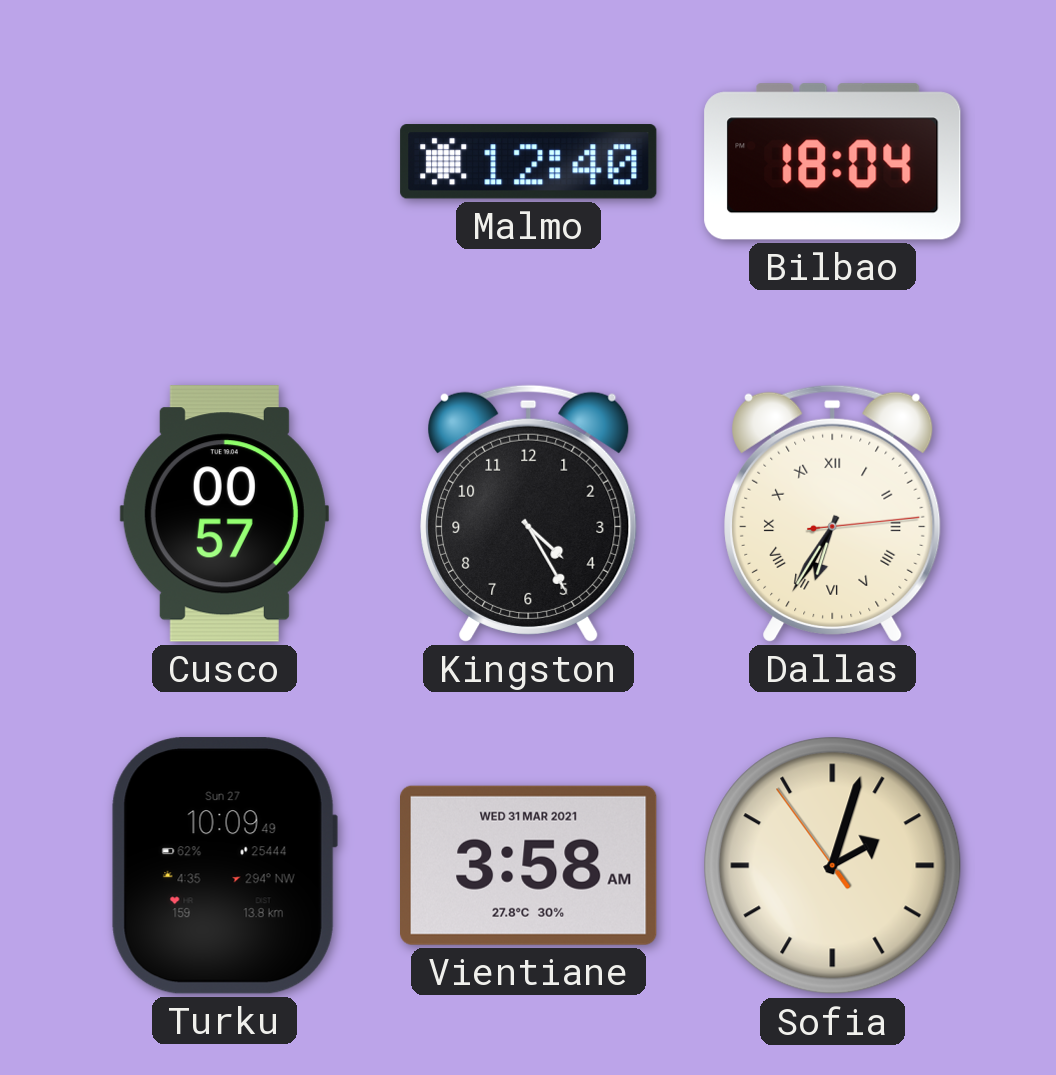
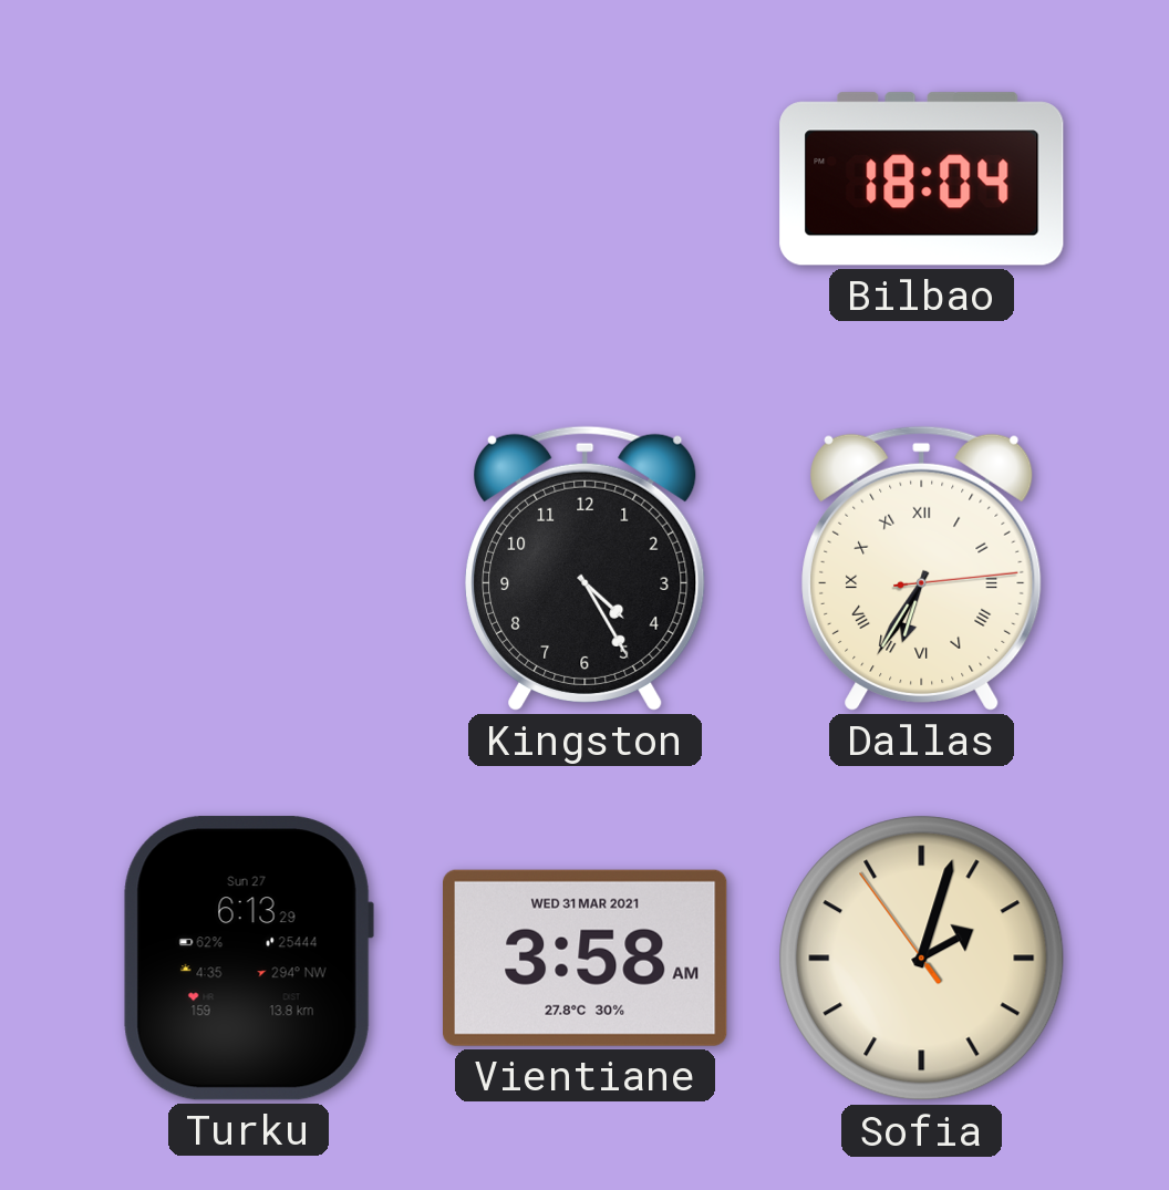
Malmo: 12:40 -> none
Cusco: 00:57 -> none
Turku: 10:09 -> 6:13
